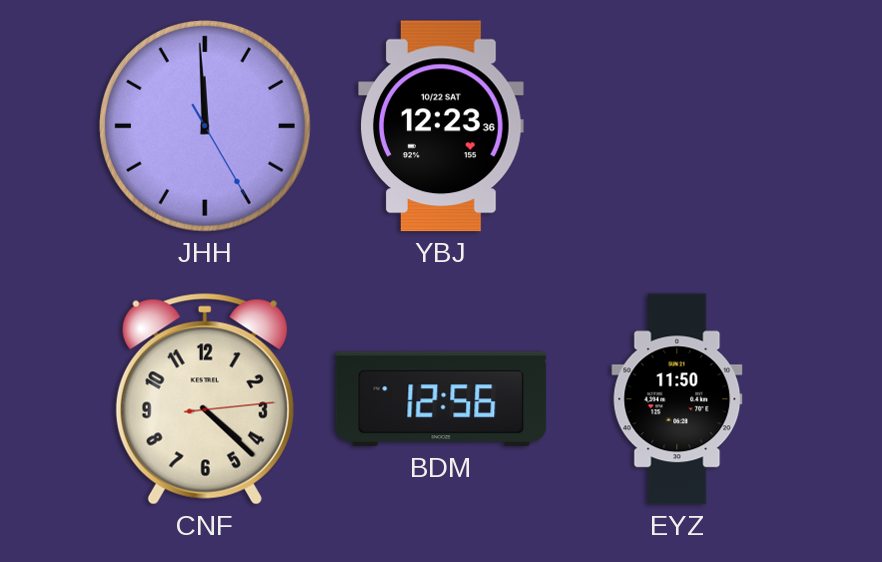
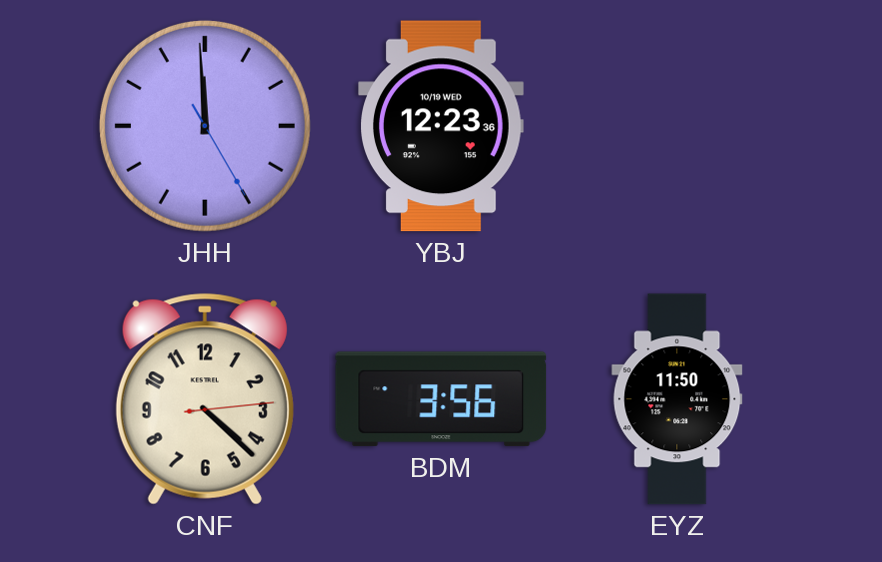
YBJ date: 10/22 SAT -> 10/19 WED
BDM: 12:56 -> 3:56
